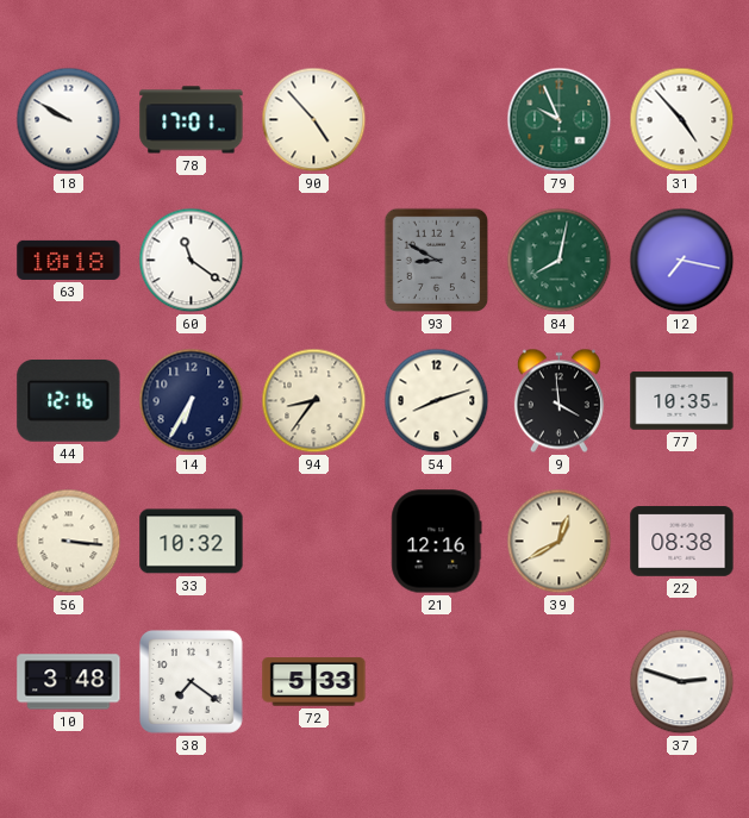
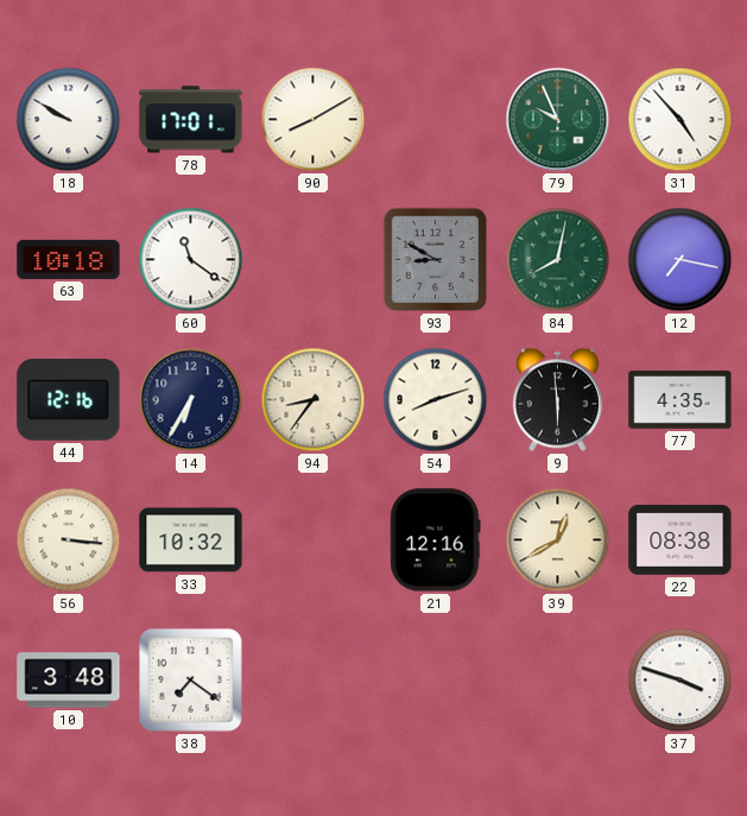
90: 4:53 -> 8:10
9: 3:59 -> 5:59
77: 10:35 -> 4:35
72: 5:33 -> none
37: 2:48 -> 3:48
